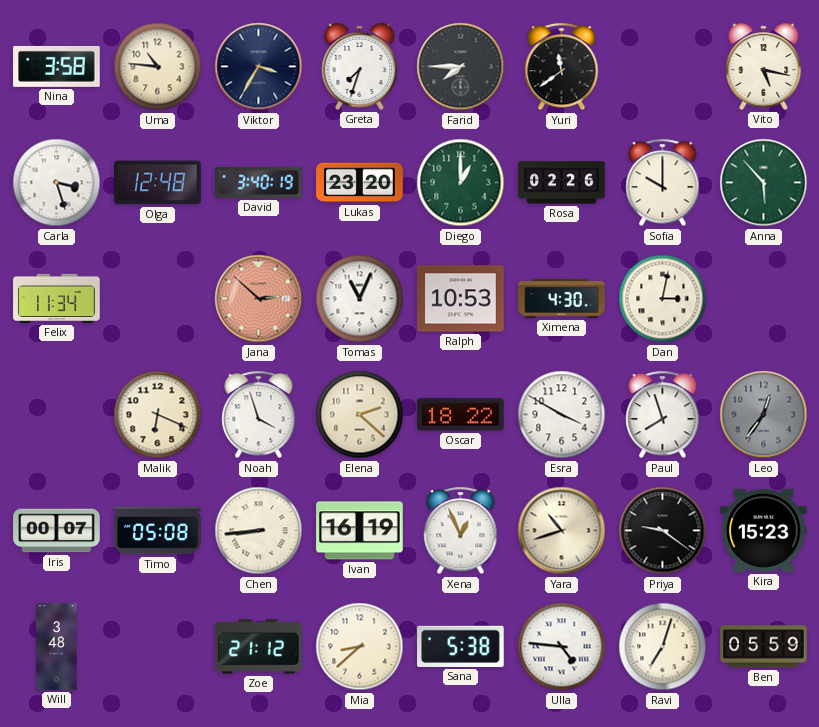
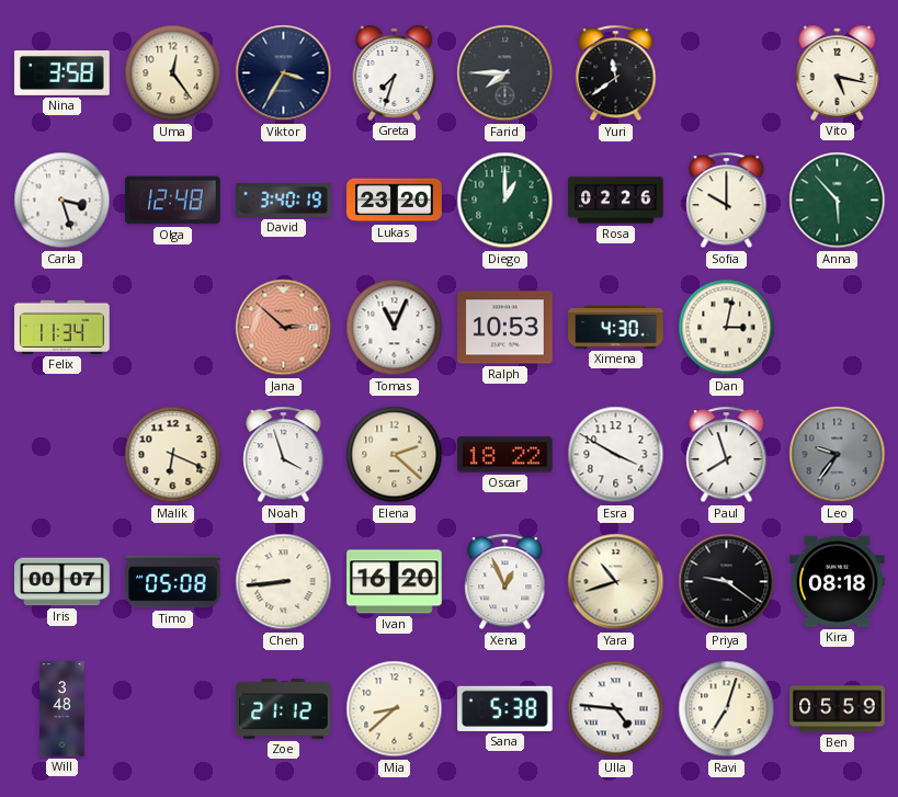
Uma: 10:46 -> 12:24
Leo: 12:36 -> 9:36
Ivan: 16:19 -> 16:20
Kira: 15:23 -> 08:18
